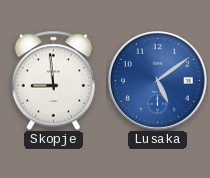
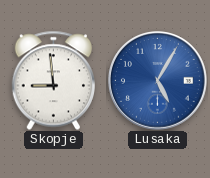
Lusaka: 5:09 -> 5:05
